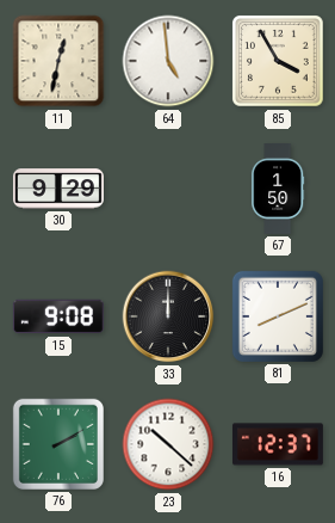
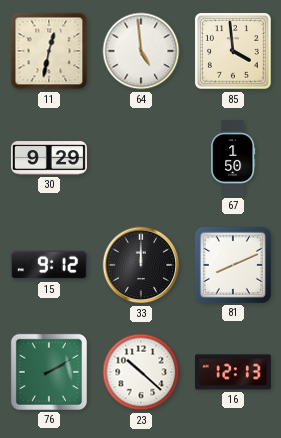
85: 3:55 -> 3:59
15: 9:08 -> 9:12
16: 12:37 -> 12:13
